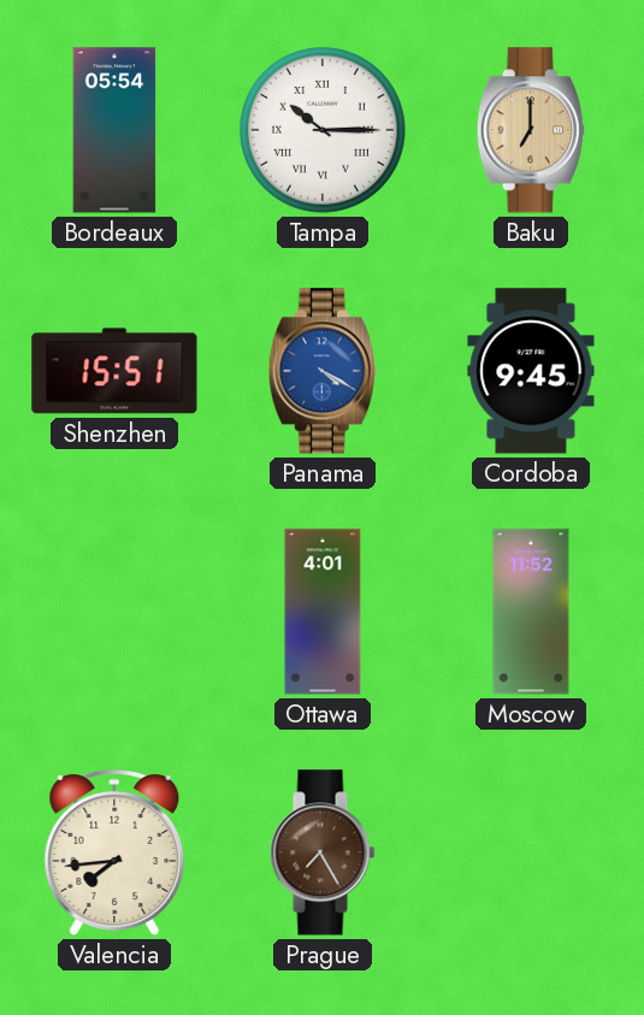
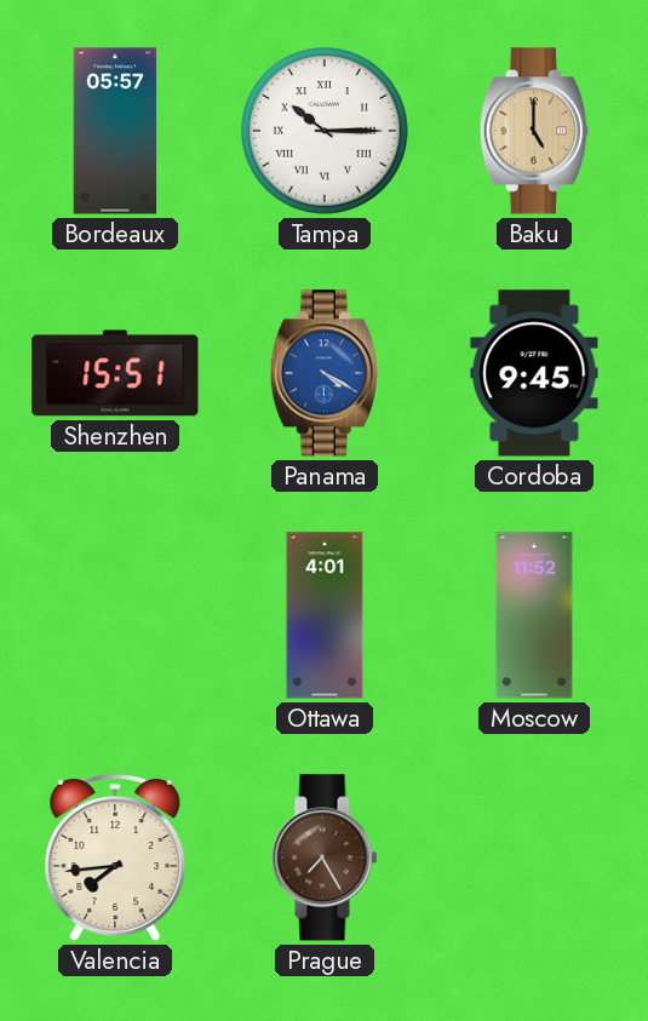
Bordeaux: 05:54 -> 05:57
Baku: 7:00 -> 5:00
